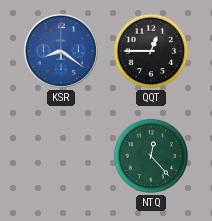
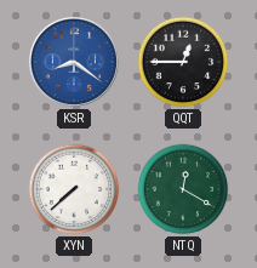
XYN: none -> 7:38
NTQ: 12:23 -> 12:20
